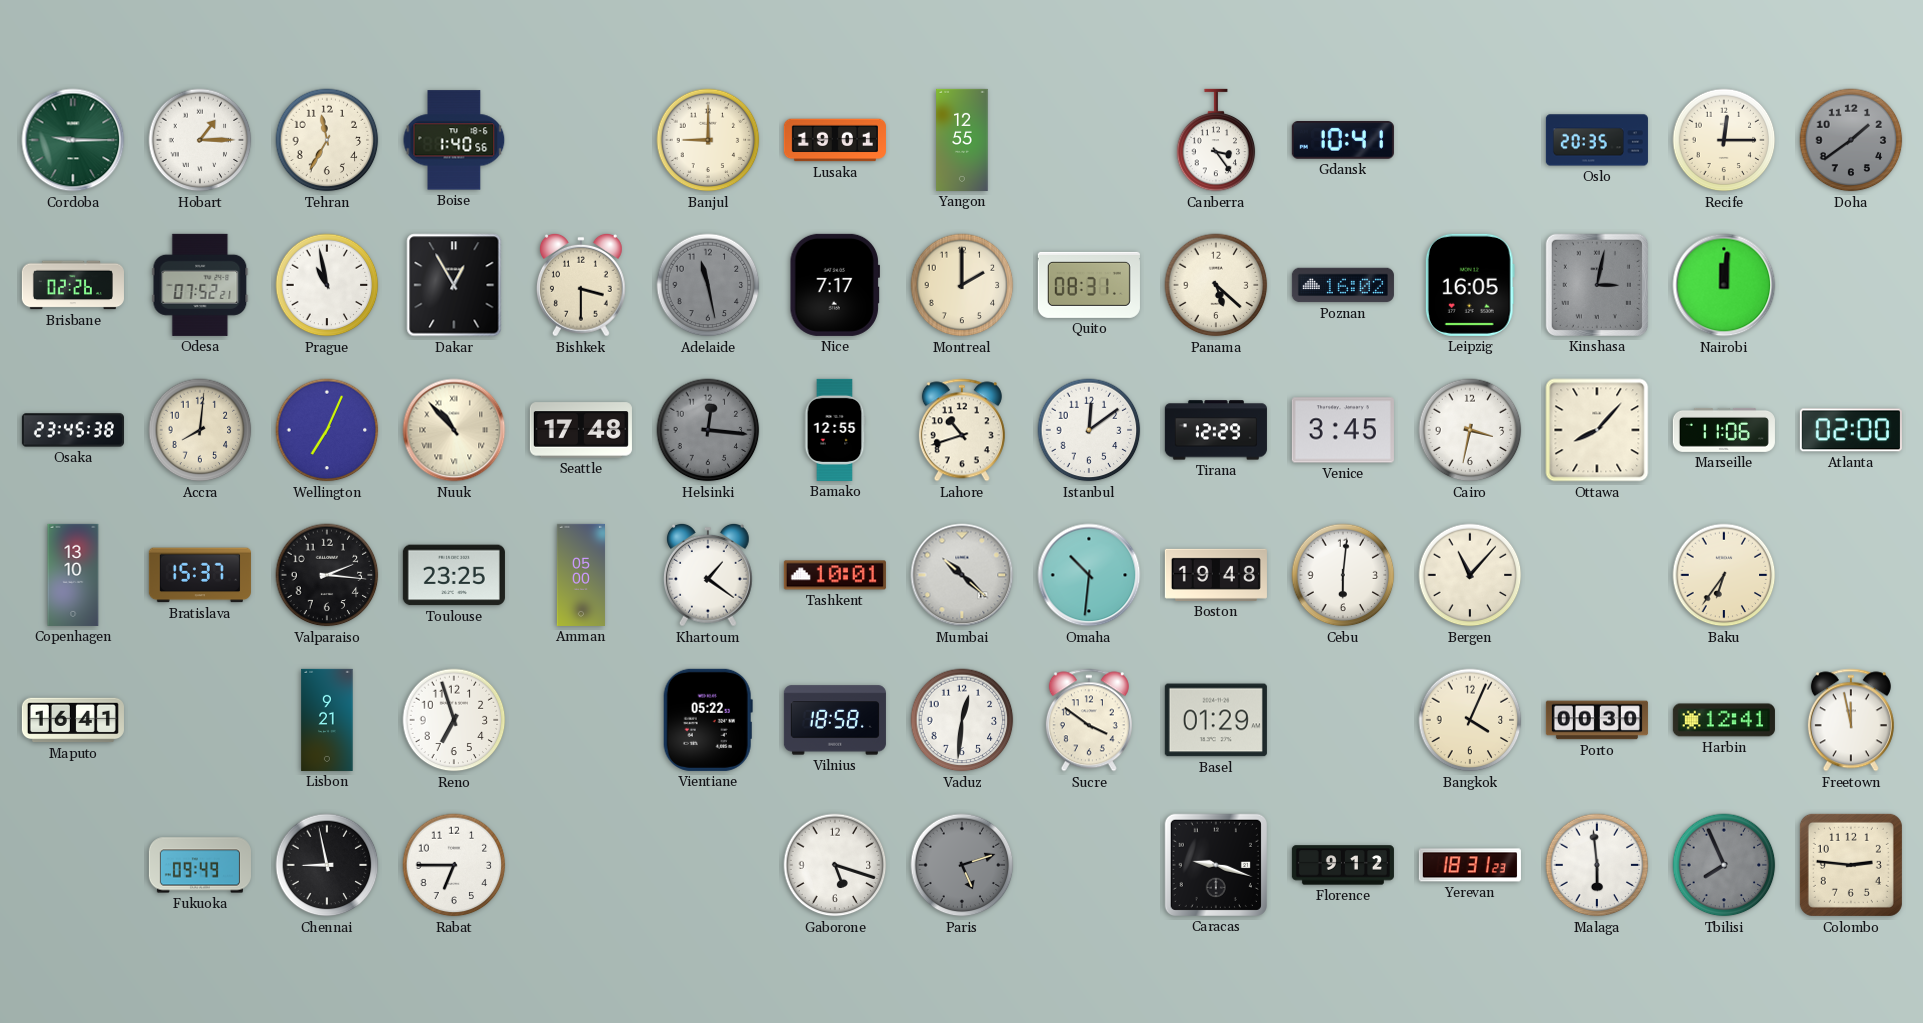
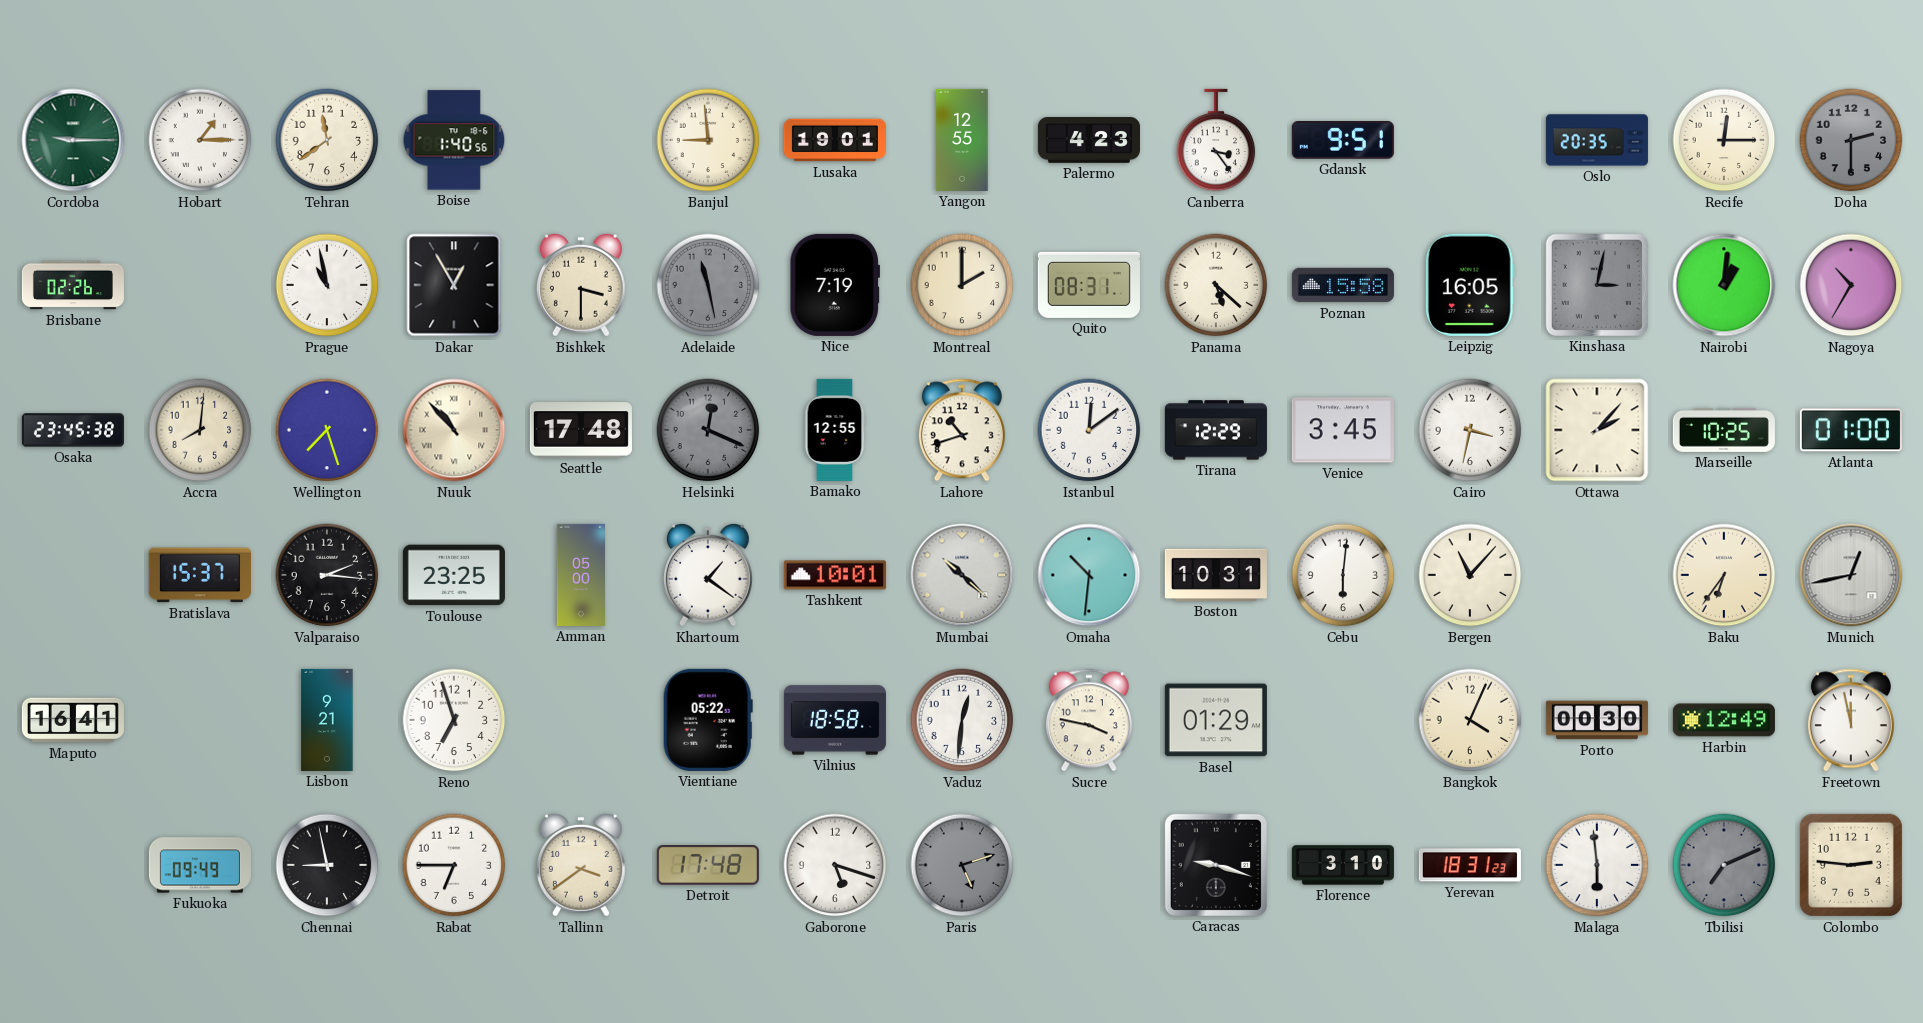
Tehran: 11:35 -> 11:39
Banjul: 9:00 -> 8:59
Palermo: none -> 4:23
Gdansk: 10:41 -> 9:51
Doha: 1:39 -> 2:30
Odesa: 07:52 -> none
Nice: 7:17 -> 7:19
Poznan: 16:02 -> 15:58
Nairobi: 12:01 -> 1:01
Nagoya: none -> 10:35
Wellington: 7:04 -> 7:27
Helsinki: 12:16 -> 12:19
Ottawa: 8:07 -> 2:07
Marseille: 11:06 -> 10:25
Atlanta: 02:00 -> 01:00
Copenhagen: 13:10 -> none
Boston: 19:48 -> 10:31
Munich: none -> 12:43
Sucre: 3:51 -> 3:47
Harbin: 12:41 -> 12:49
Tallinn: none -> 3:39
Detroit: none -> 17:48
Florence: 9:12 -> 3:10
Tbilisi: 7:56 -> 7:11
